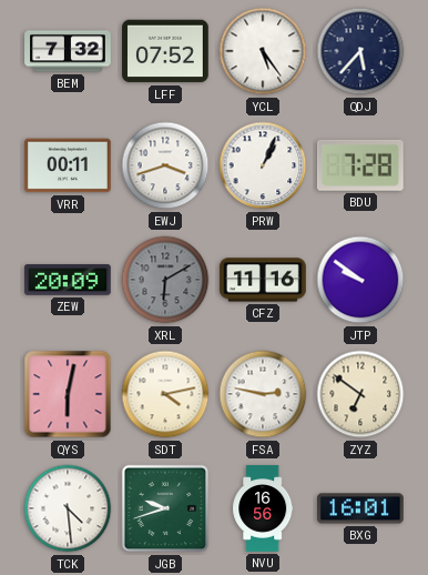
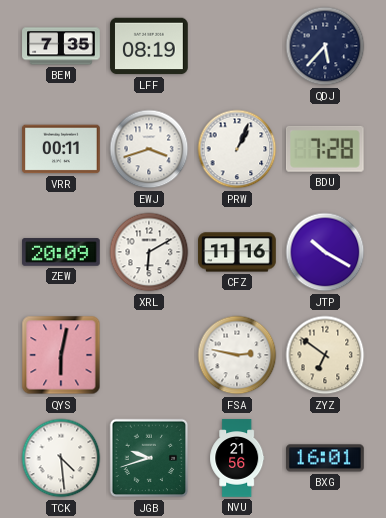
BEM: 7:32 -> 7:35
LFF: 07:52 -> 08:19
YCL: 5:24 -> none
XRL dial: grey -> white
JTP: 9:51 -> 10:20
SDT: 4:13 -> none
NVU: 16:56 -> 21:56
